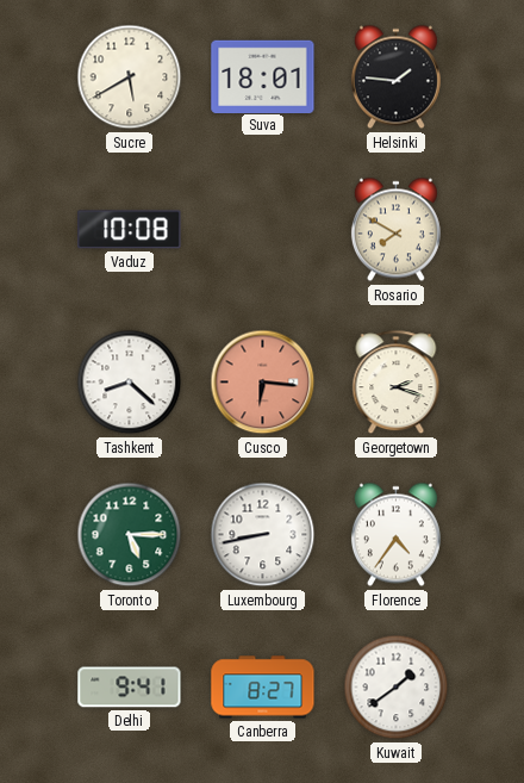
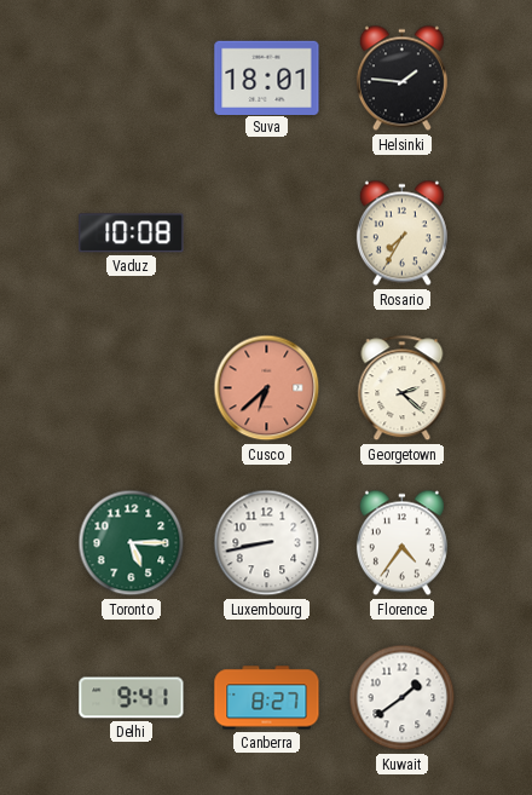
Sucre: 5:40 -> none
Rosario: 7:50 -> 7:35
Tashkent: 8:22 -> none
Cusco: 6:16 -> 6:38
Georgetown: 2:18 -> 2:22
